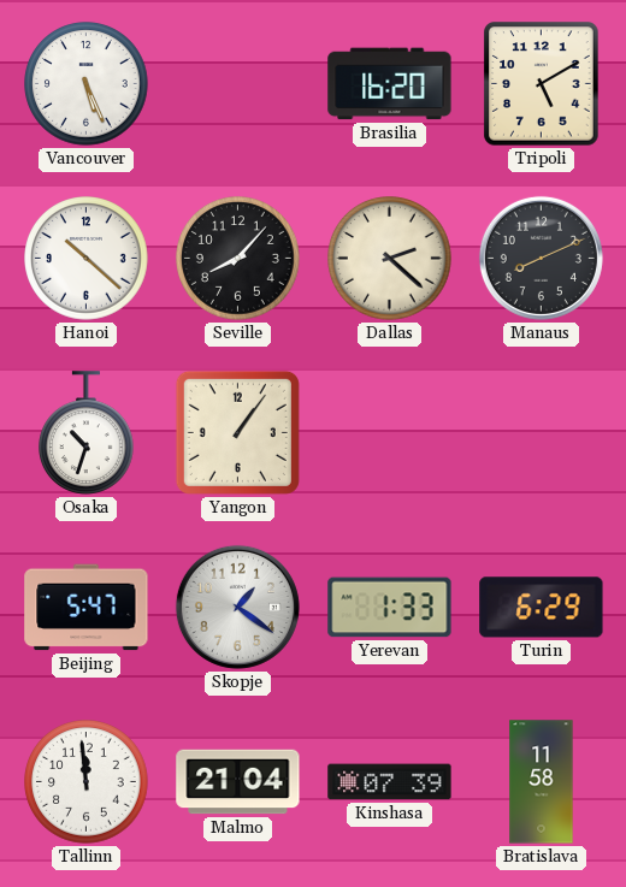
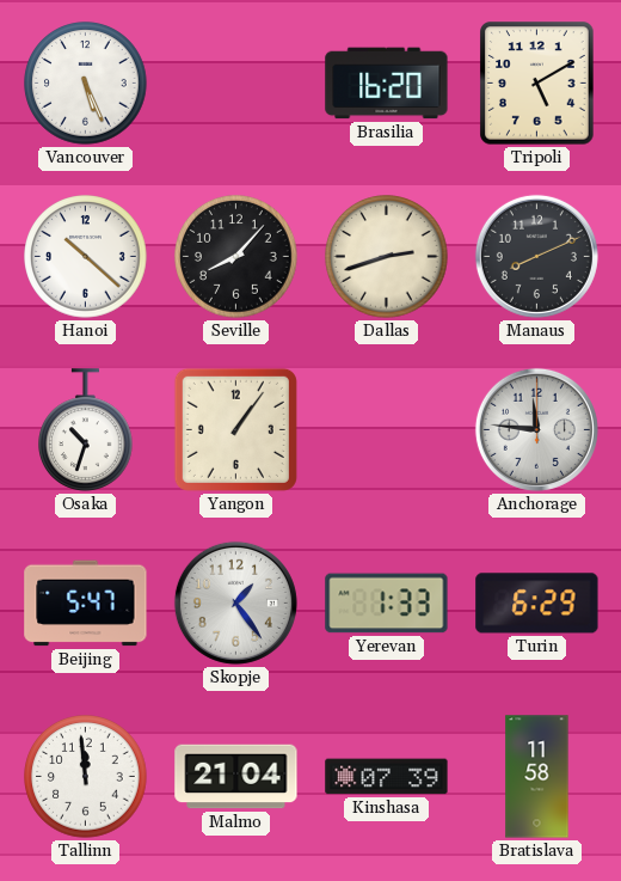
Dallas: 2:22 -> 2:42
Anchorage: none -> 11:46
Skopje: 1:21 -> 1:24
